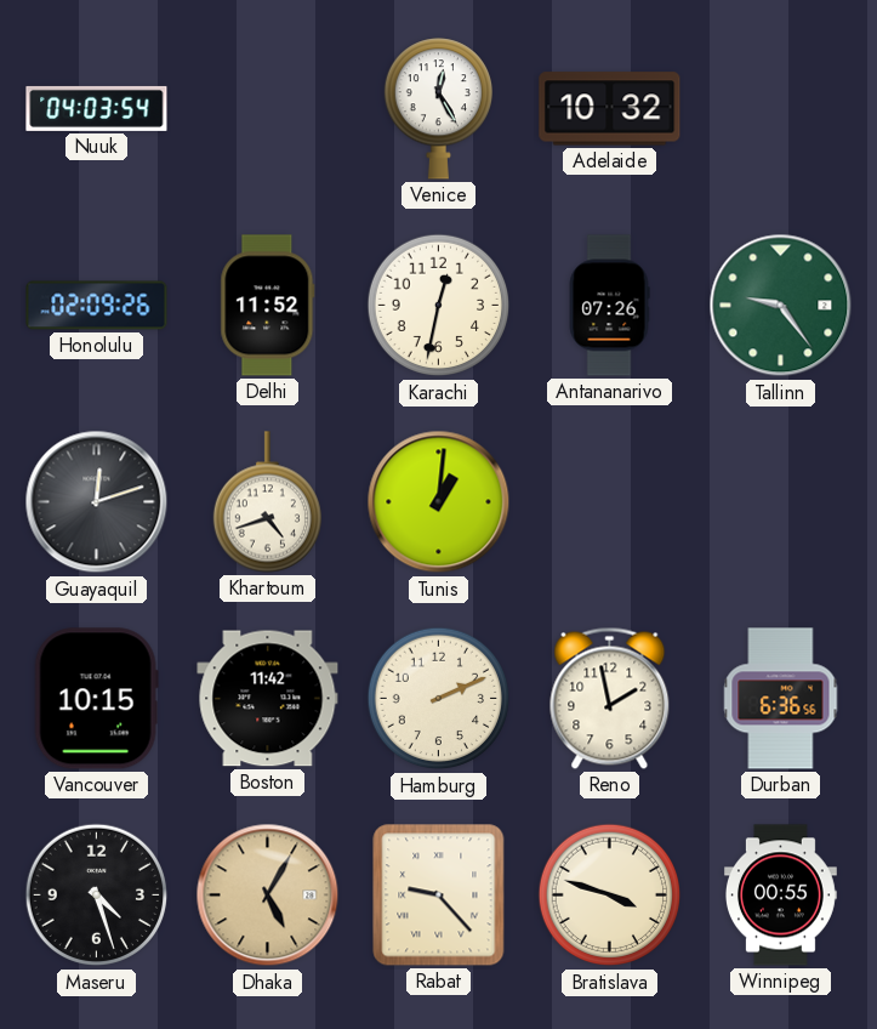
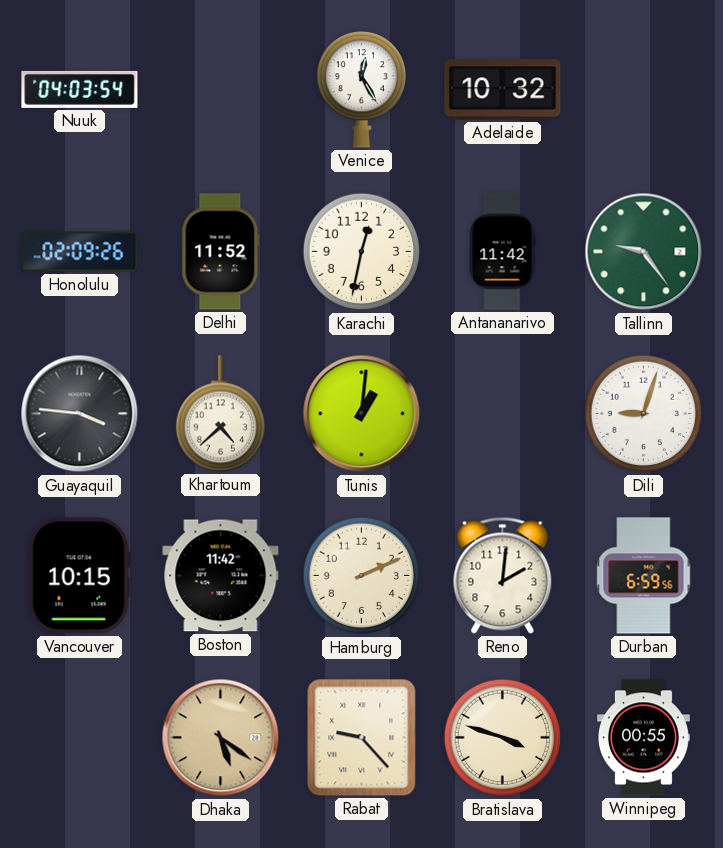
Antananarivo: 07:26 -> 11:42
Guayaquil: 12:12 -> 3:46
Khartoum: 4:42 -> 4:38
Dili: none -> 9:03
Reno: 1:58 -> 2:01
Durban: 6:36 -> 6:59
Maseru: 4:27 -> none
Dhaka: 5:05 -> 5:21
